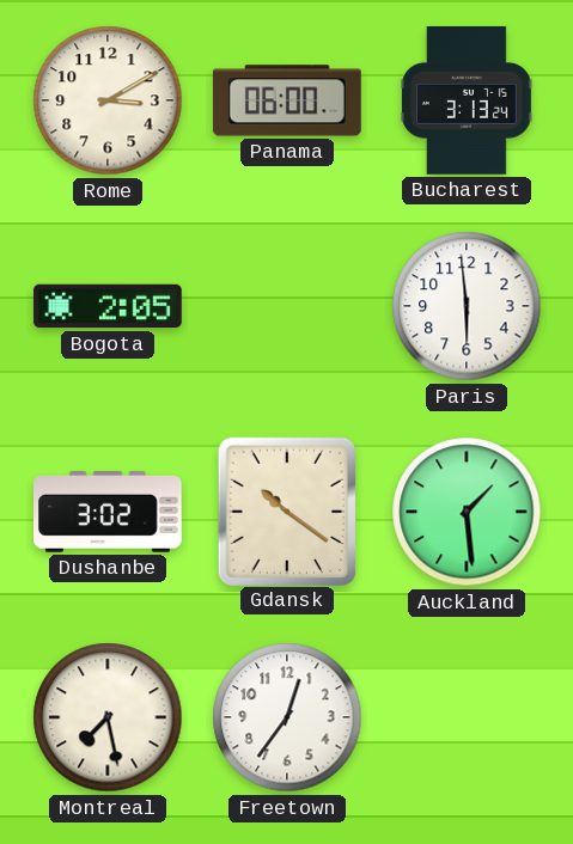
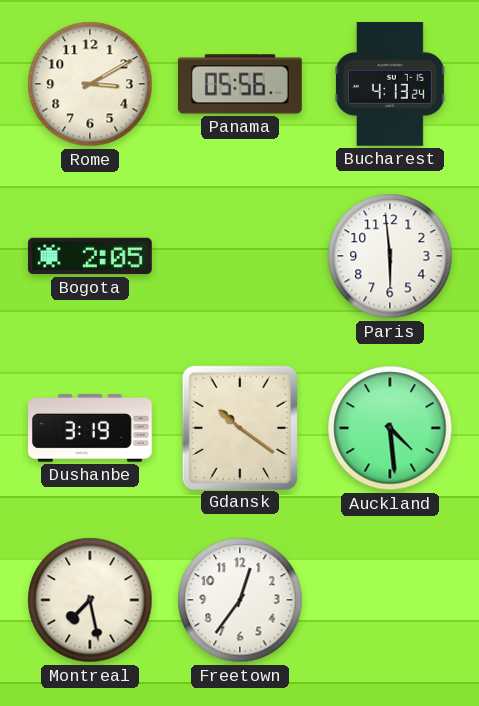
Panama: 06:00 -> 05:56
Bucharest: 3:13 -> 4:13
Dushanbe: 3:02 -> 3:19
Auckland: 1:29 -> 4:29
